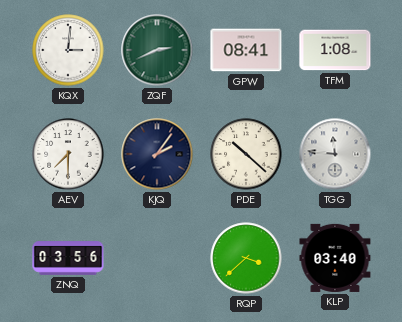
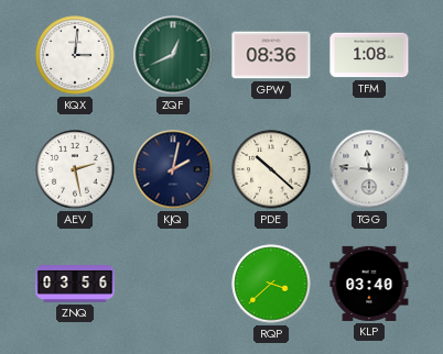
ZQF: 2:41 -> 12:41
GPW: 08:41 -> 08:36
AEV: 7:30 -> 2:28
KJQ: 2:06 -> 2:02
